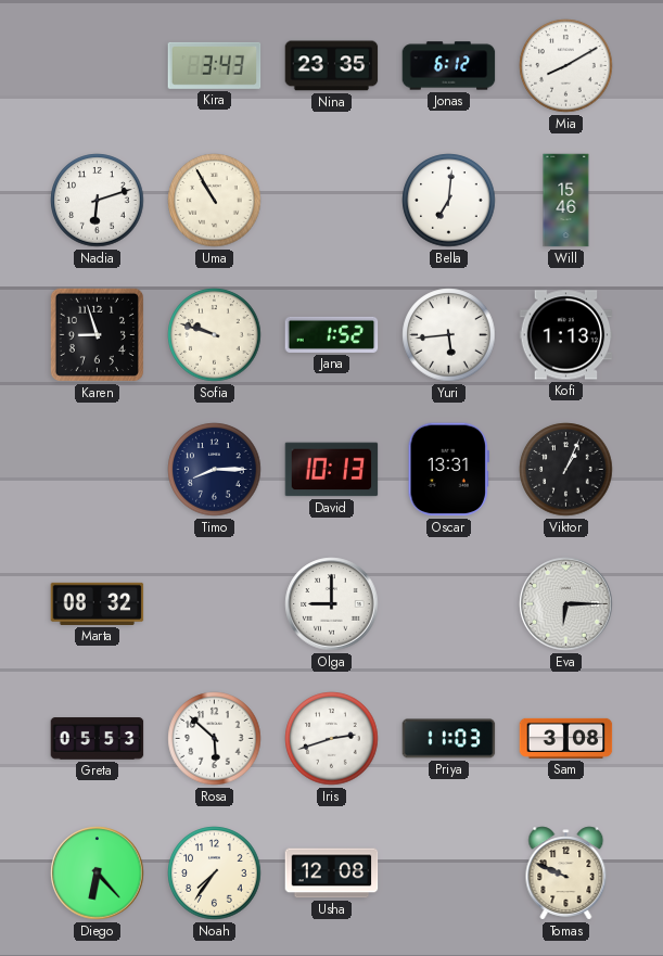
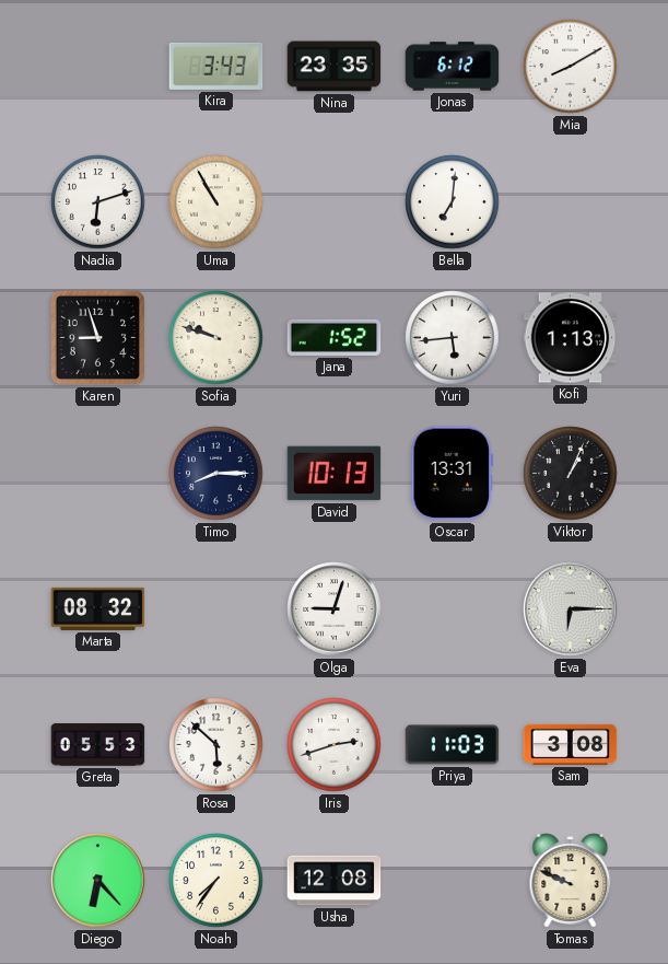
Will: 15:46 -> none
Olga: 9:00 -> 9:03
